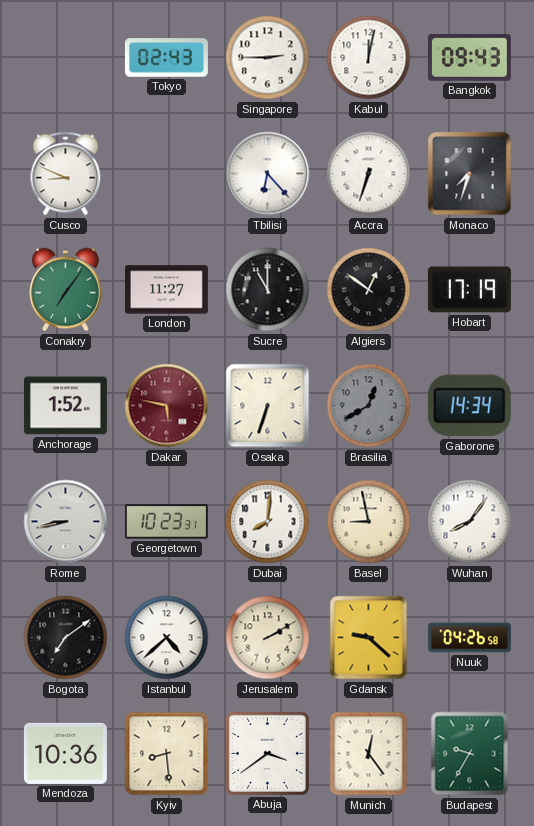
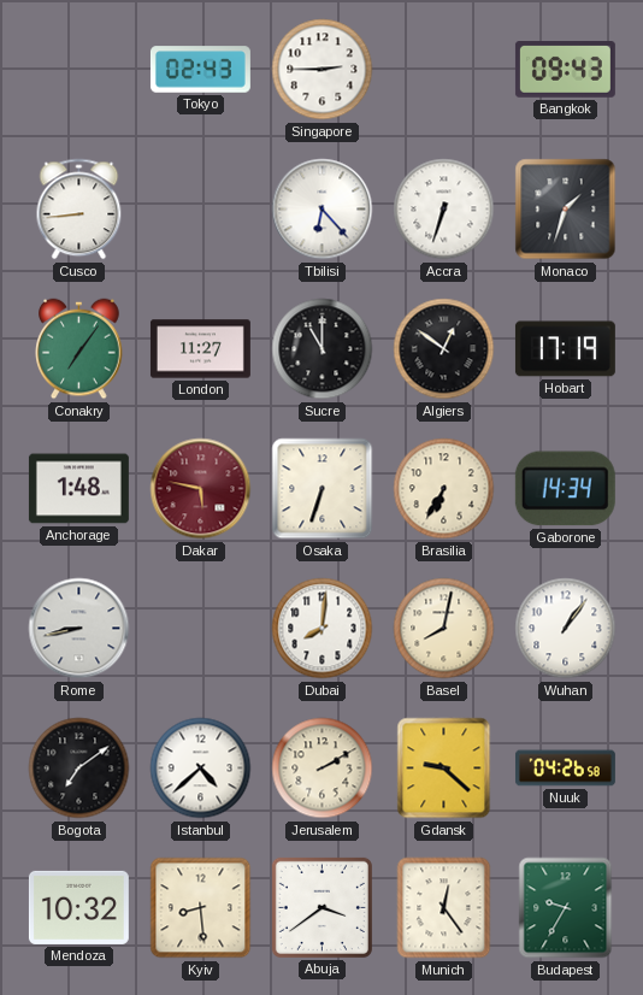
Kabul: 12:02 -> none
Cusco: 8:49 -> 8:44
Monaco: 7:33 -> 1:33
Anchorage: 1:52 -> 1:48
Brasilia: 12:40 -> 6:35
Brasilia dial: grey -> cream
Georgetown: 10:23 -> none
Basel: 8:58 -> 8:02
Wuhan: 8:06 -> 1:06
Mendoza: 10:36 -> 10:32
